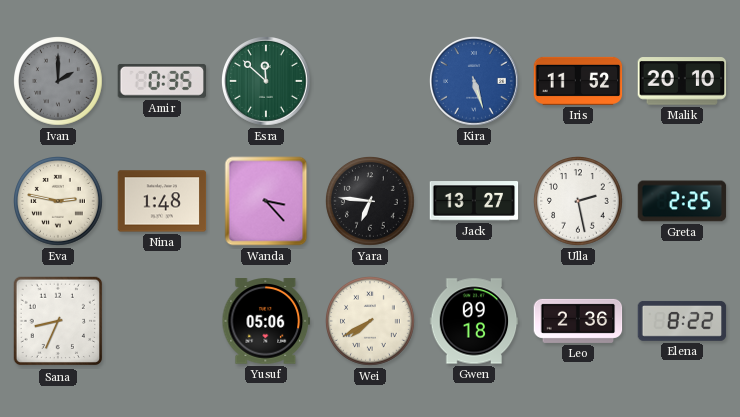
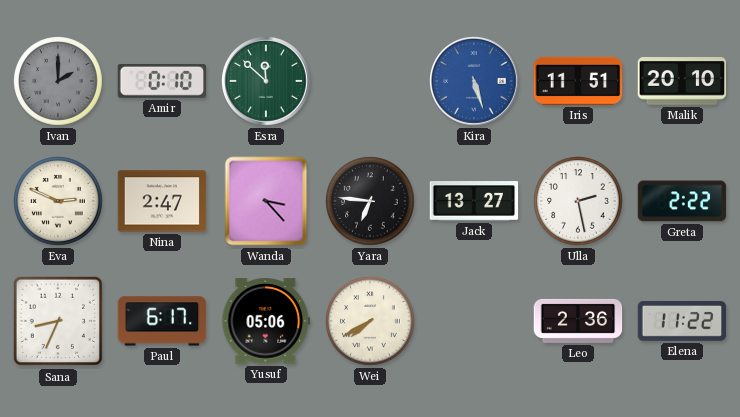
Amir: 0:35 -> 0:10
Iris: 11:52 -> 11:51
Eva: 2:47 -> 2:49
Nina: 1:48 -> 2:47
Greta: 2:25 -> 2:22
Paul: none -> 6:17
Gwen: 09:18 -> none
Elena: 8:22 -> 11:22
